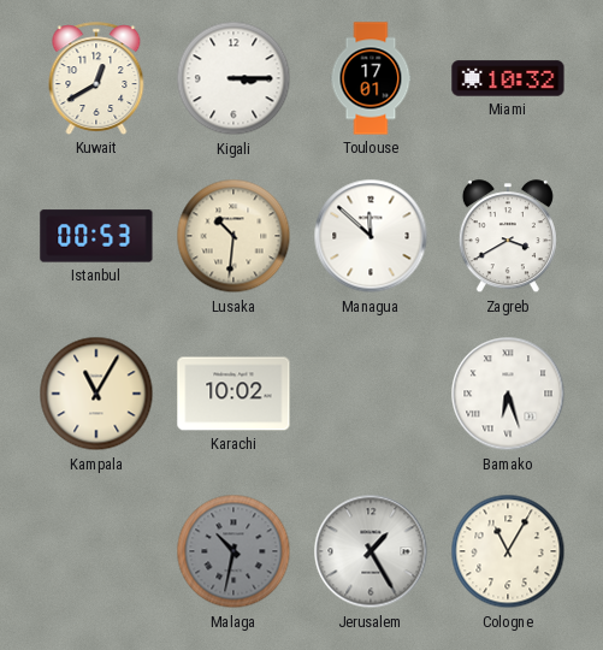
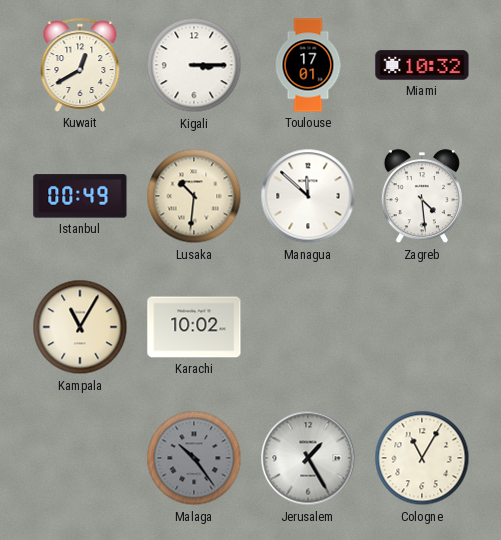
Istanbul: 00:53 -> 00:49
Zagreb: 3:40 -> 4:29
Bamako: 6:27 -> none
Malaga: 10:32 -> 10:24
